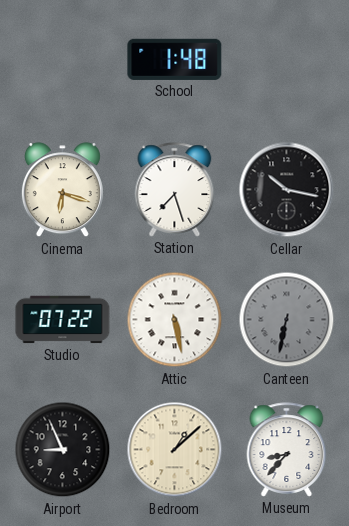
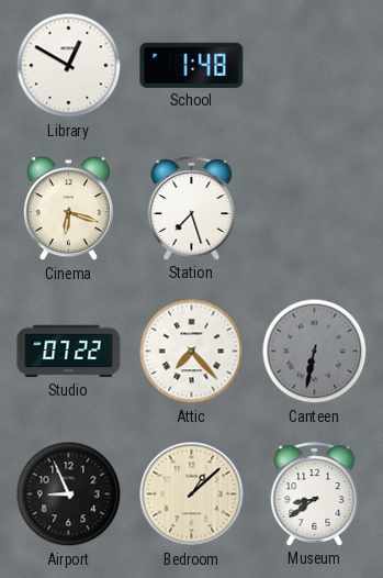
Library: none -> 12:50
Cellar: 10:17 -> none
Attic: 5:28 -> 7:23
Museum: 8:37 -> 8:39
